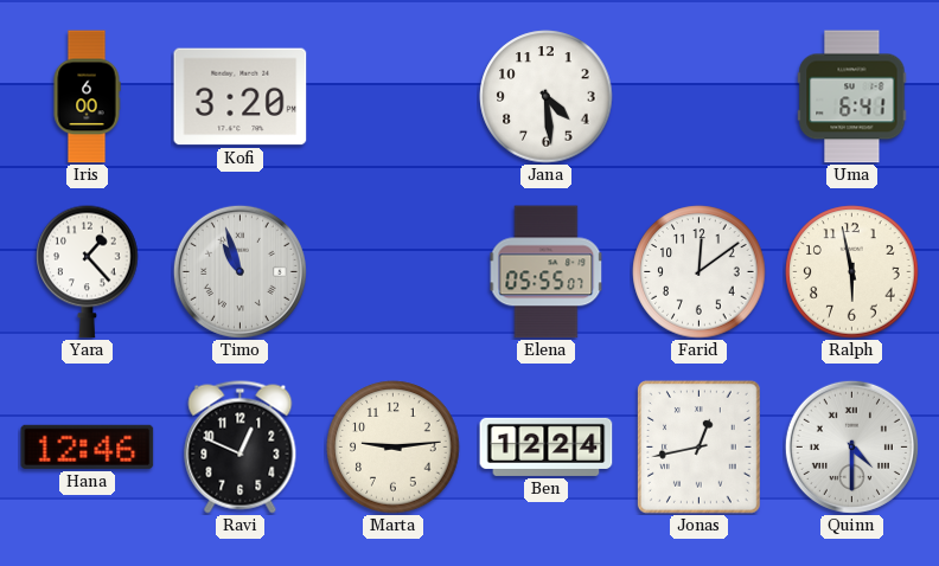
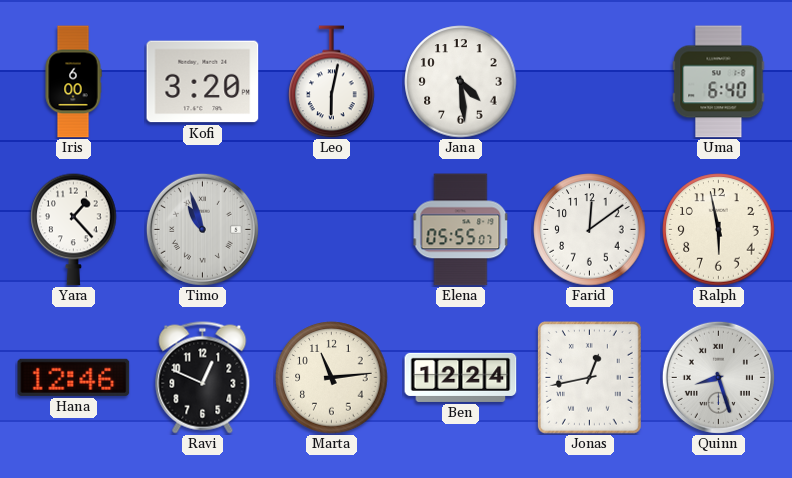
Leo: none -> 6:02
Uma: 6:41 -> 6:40
Marta: 9:14 -> 11:14
Quinn: 4:30 -> 8:27
